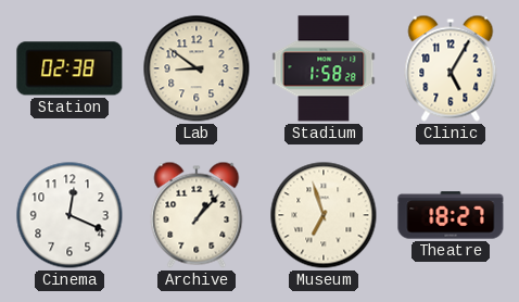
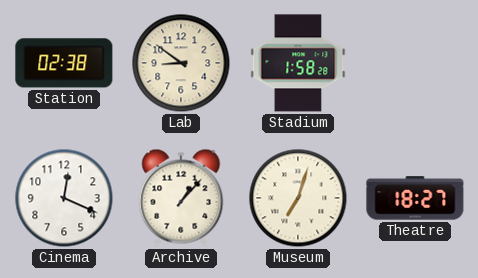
Clinic: 5:05 -> none
Museum: 6:57 -> 7:03
